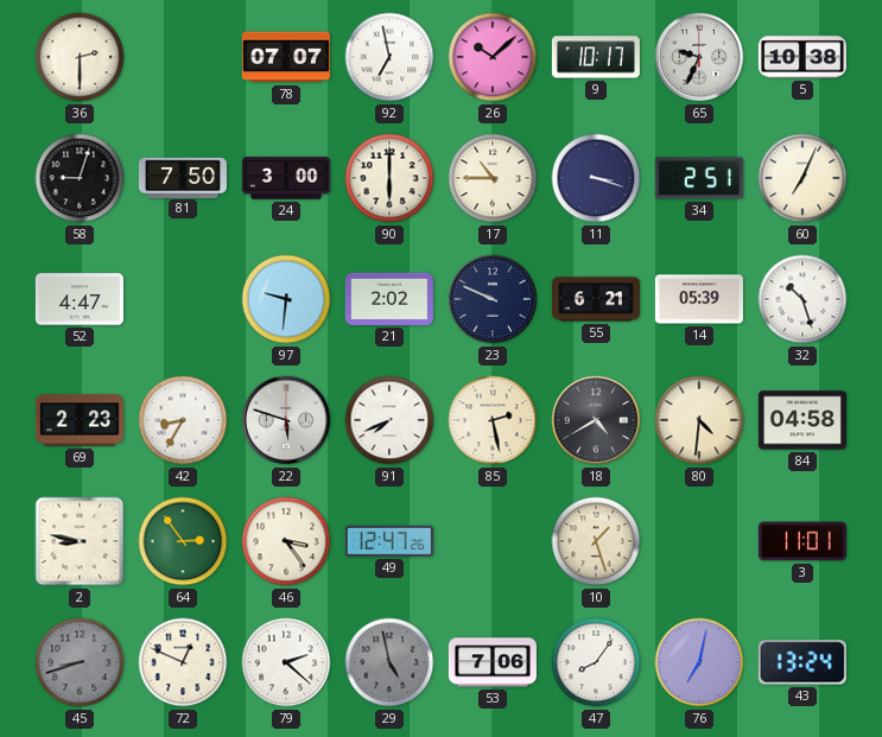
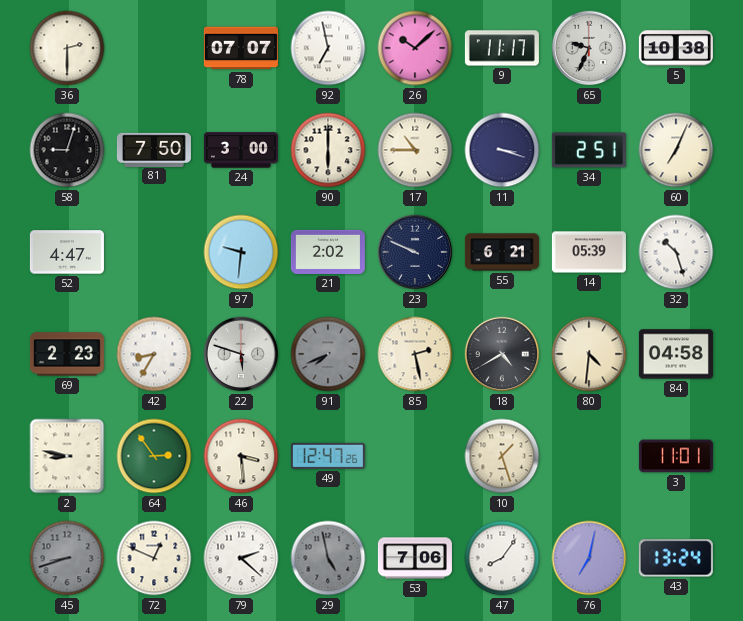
9: 10:17 -> 11:17
91 dial: white -> grey
46: 3:24 -> 3:29
